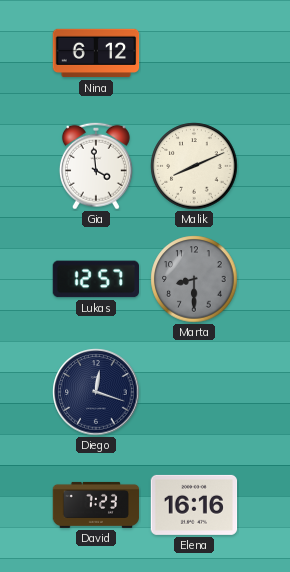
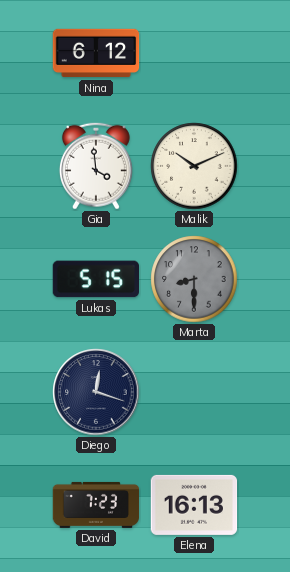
Malik: 8:11 -> 10:11
Lukas: 12:57 -> 5:15
Elena: 16:16 -> 16:13
